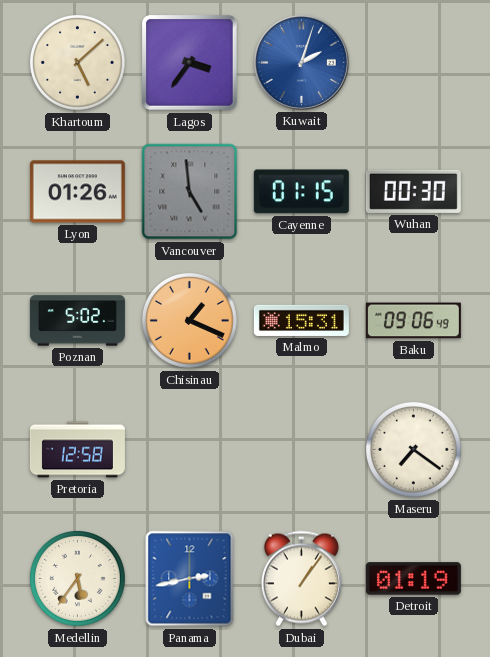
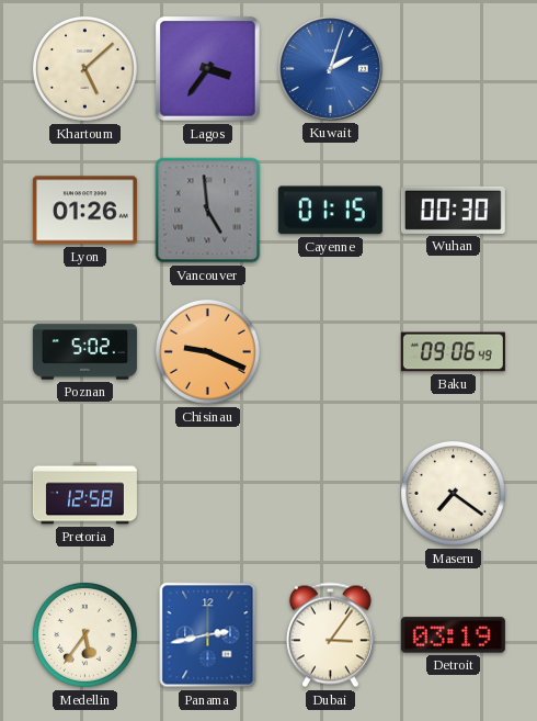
Chisinau: 1:19 -> 9:19
Malmo: 15:31 -> none
Dubai: 1:06 -> 3:06
Detroit: 01:19 -> 03:19
